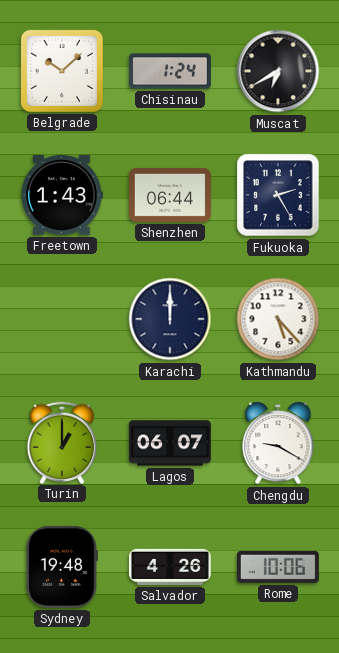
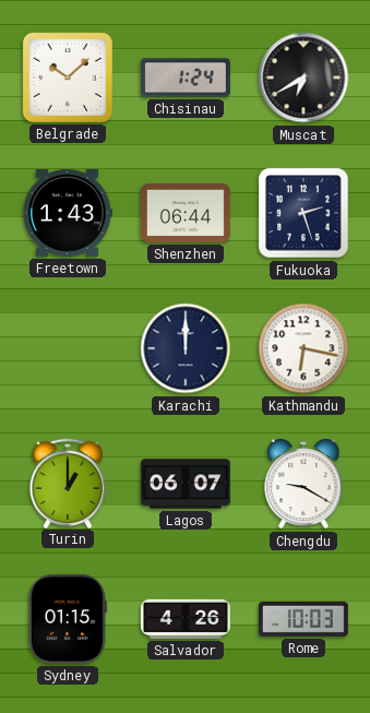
Fukuoka: 2:25 -> 2:27
Kathmandu: 5:23 -> 6:17
Sydney: 19:48 -> 01:15
Rome: 10:06 -> 10:03
